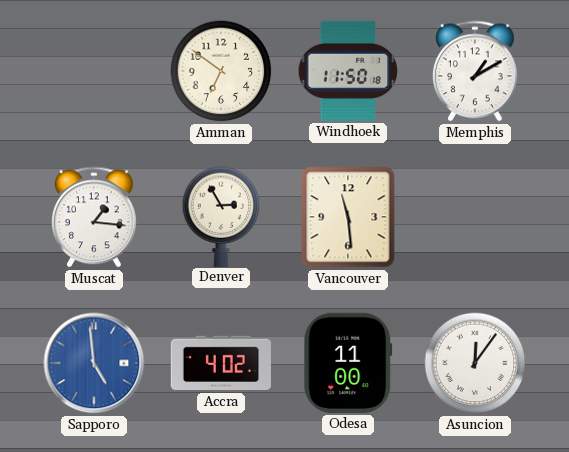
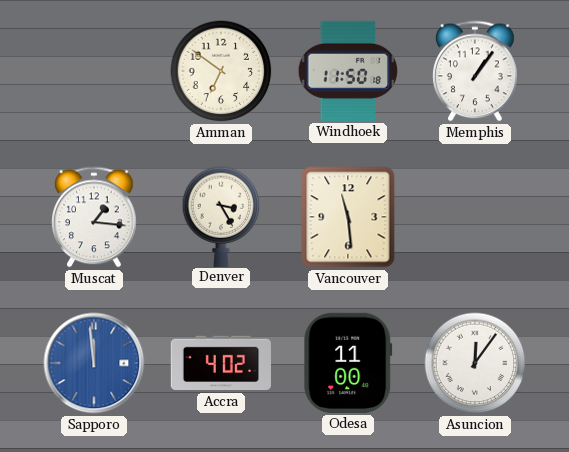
Memphis: 1:10 -> 1:06
Denver: 2:55 -> 3:25
Sapporo: 4:59 -> 11:59
